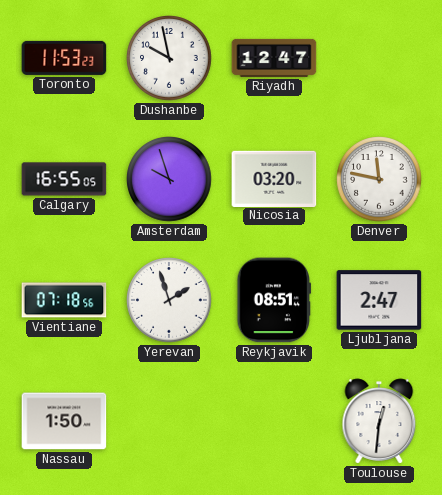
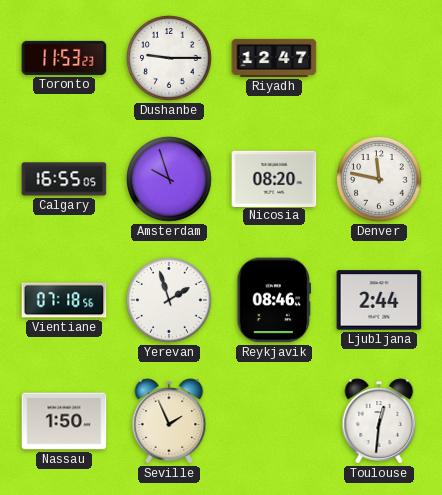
Dushanbe: 9:58 -> 9:15
Nicosia: 03:20 -> 08:20
Reykjavik: 08:51 -> 08:46
Ljubljana: 2:47 -> 2:44
Seville: none -> 1:56
